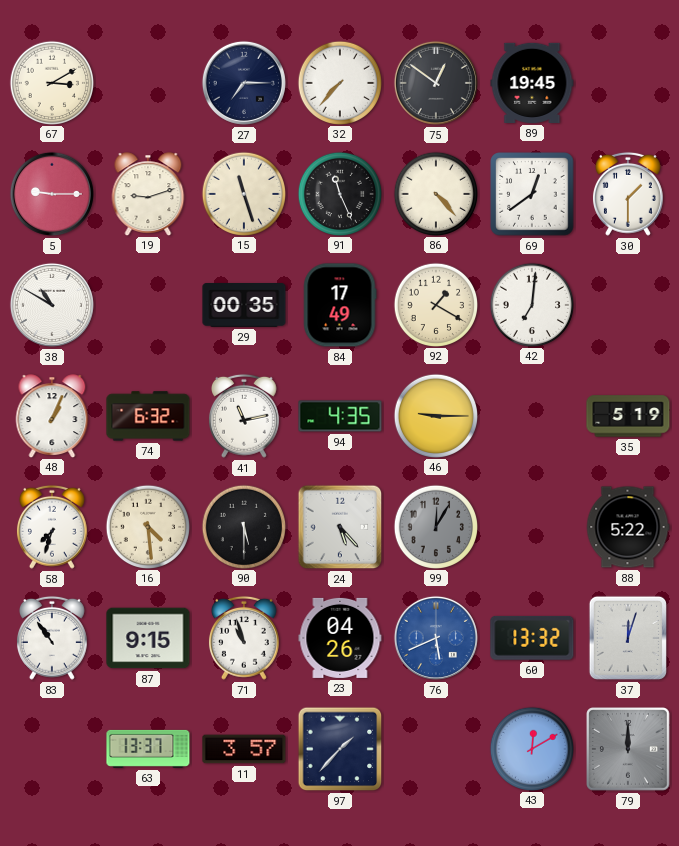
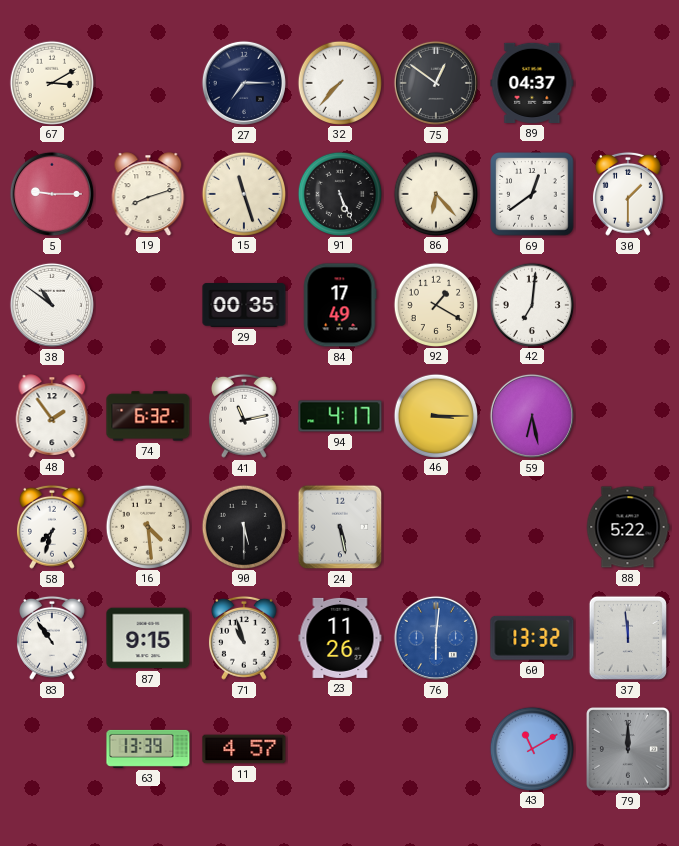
89: 19:45 -> 04:37
19: 9:12 -> 8:12
91: 11:26 -> 5:26
86: 4:23 -> 6:23
38: 10:50 -> 10:51
48: 1:04 -> 1:54
94: 4:35 -> 4:17
46: 9:15 -> 3:15
59: none -> 6:28
35: 5:19 -> none
24: 5:23 -> 5:28
99: 12:05 -> none
23: 04:26 -> 11:26
76: 5:41 -> 6:01
37: 12:03 -> 11:59
63: 13:37 -> 13:39
11: 3:57 -> 4:57
97: 1:37 -> none
43: 12:10 -> 11:10
